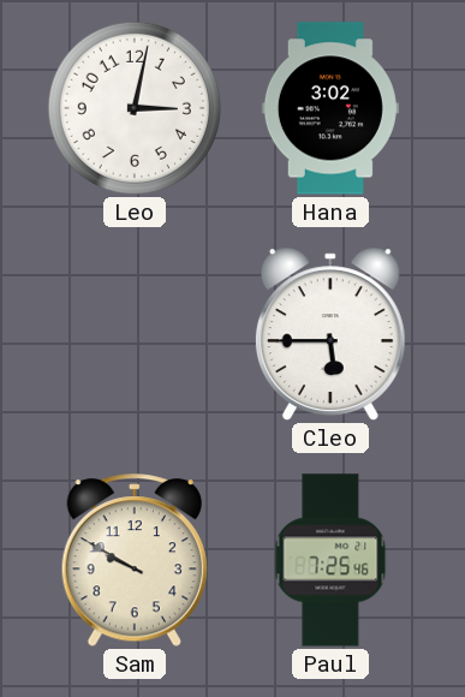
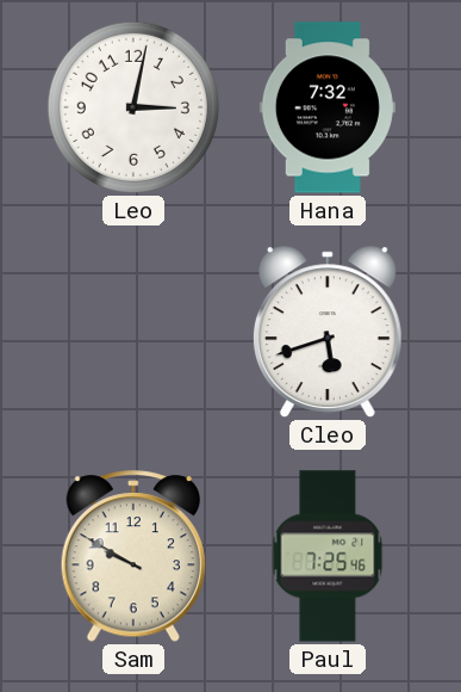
Hana: 3:02 -> 7:32
Cleo: 5:45 -> 5:42
